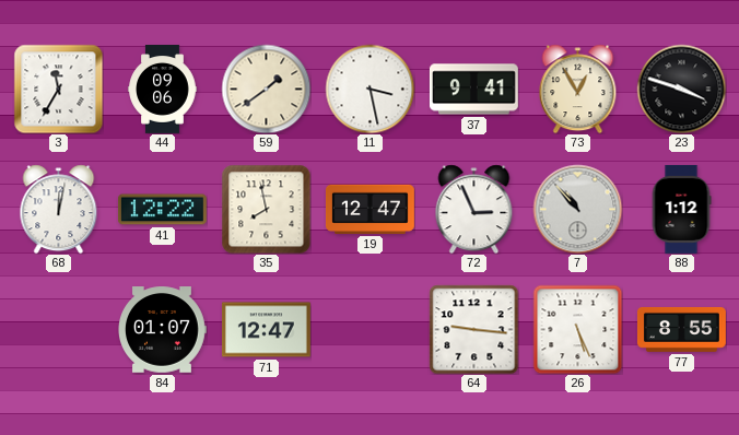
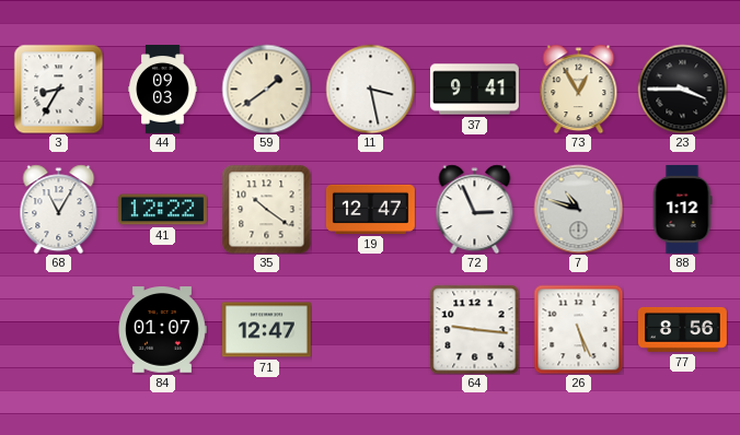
3: 11:35 -> 8:35
44: 09:06 -> 09:03
23: 3:48 -> 3:45
68: 12:02 -> 11:05
35: 7:58 -> 10:21
7: 10:53 -> 10:48
77: 8:55 -> 8:56
